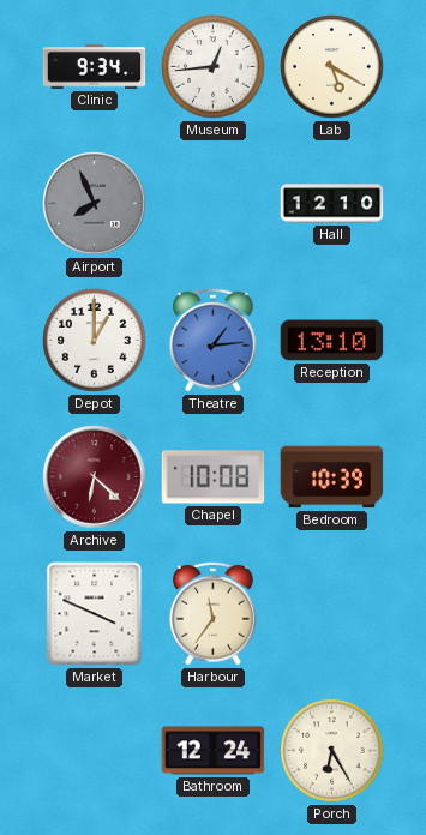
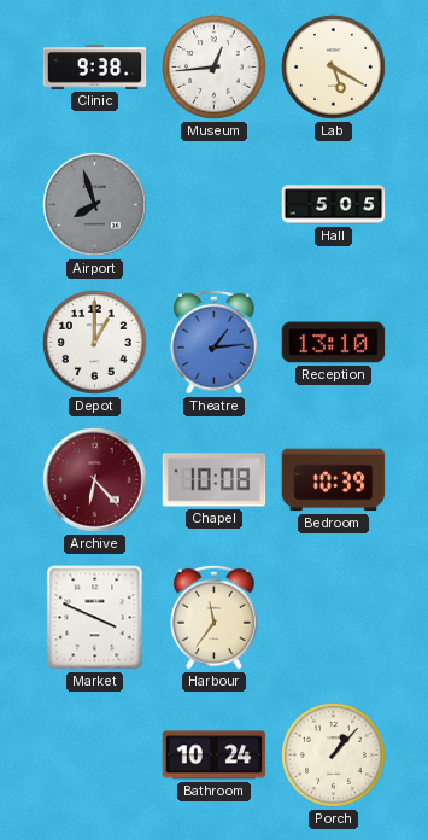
Clinic: 9:34 -> 9:38
Airport: 7:56 -> 7:57
Hall: 12:10 -> 5:05
Archive: 6:22 -> 6:23
Bathroom: 12:24 -> 10:24
Porch: 6:25 -> 1:07
